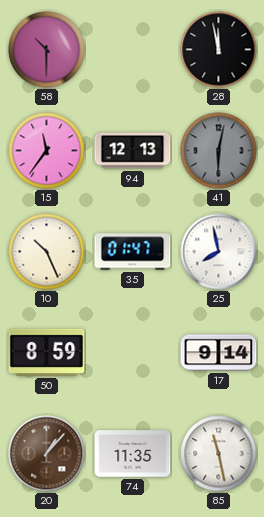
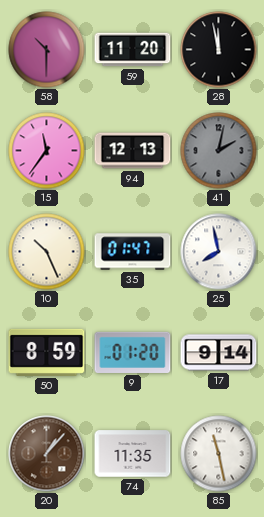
59: none -> 11:20
41: 6:02 -> 2:02
9: none -> 01:20
